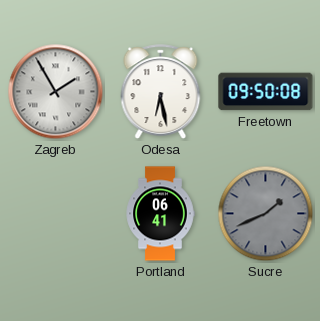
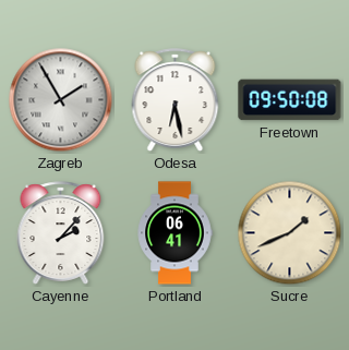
Cayenne: none -> 2:07
Sucre dial: grey -> cream
